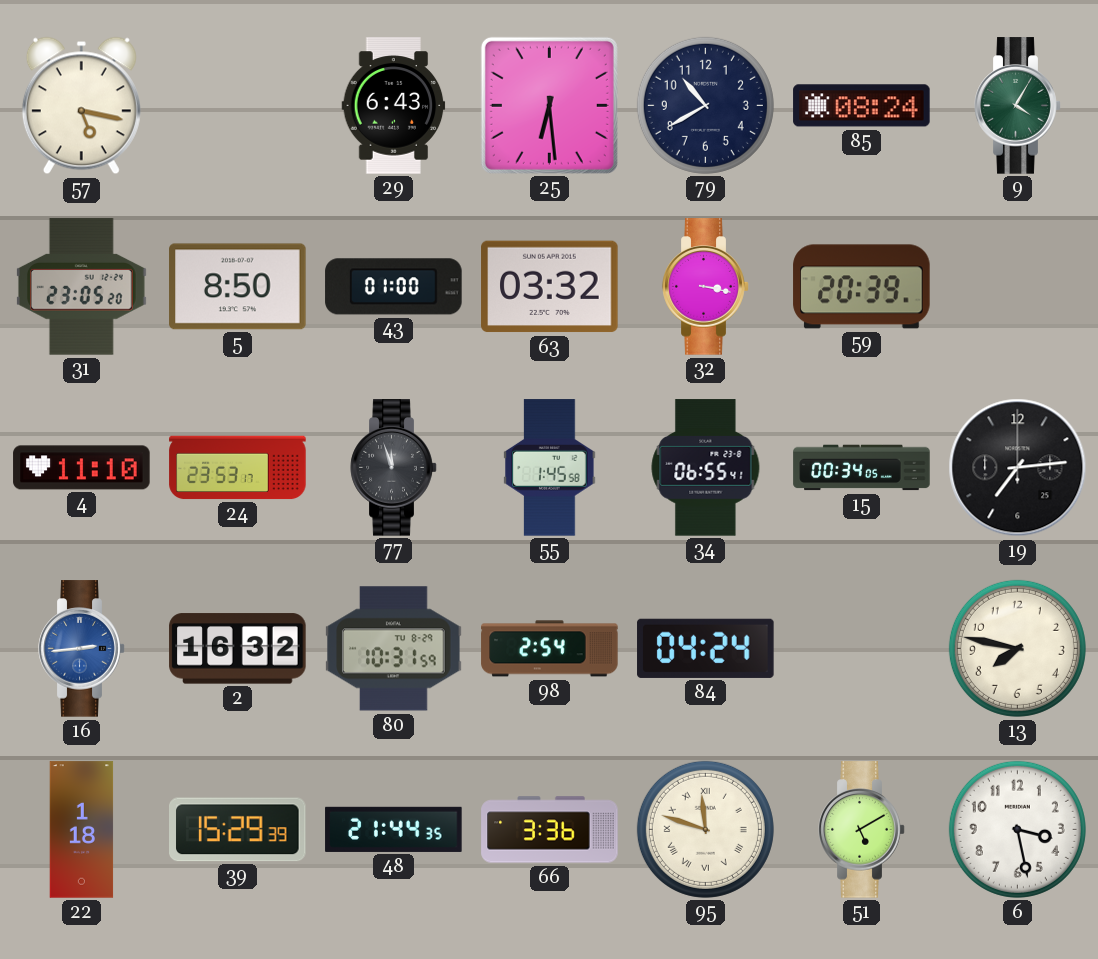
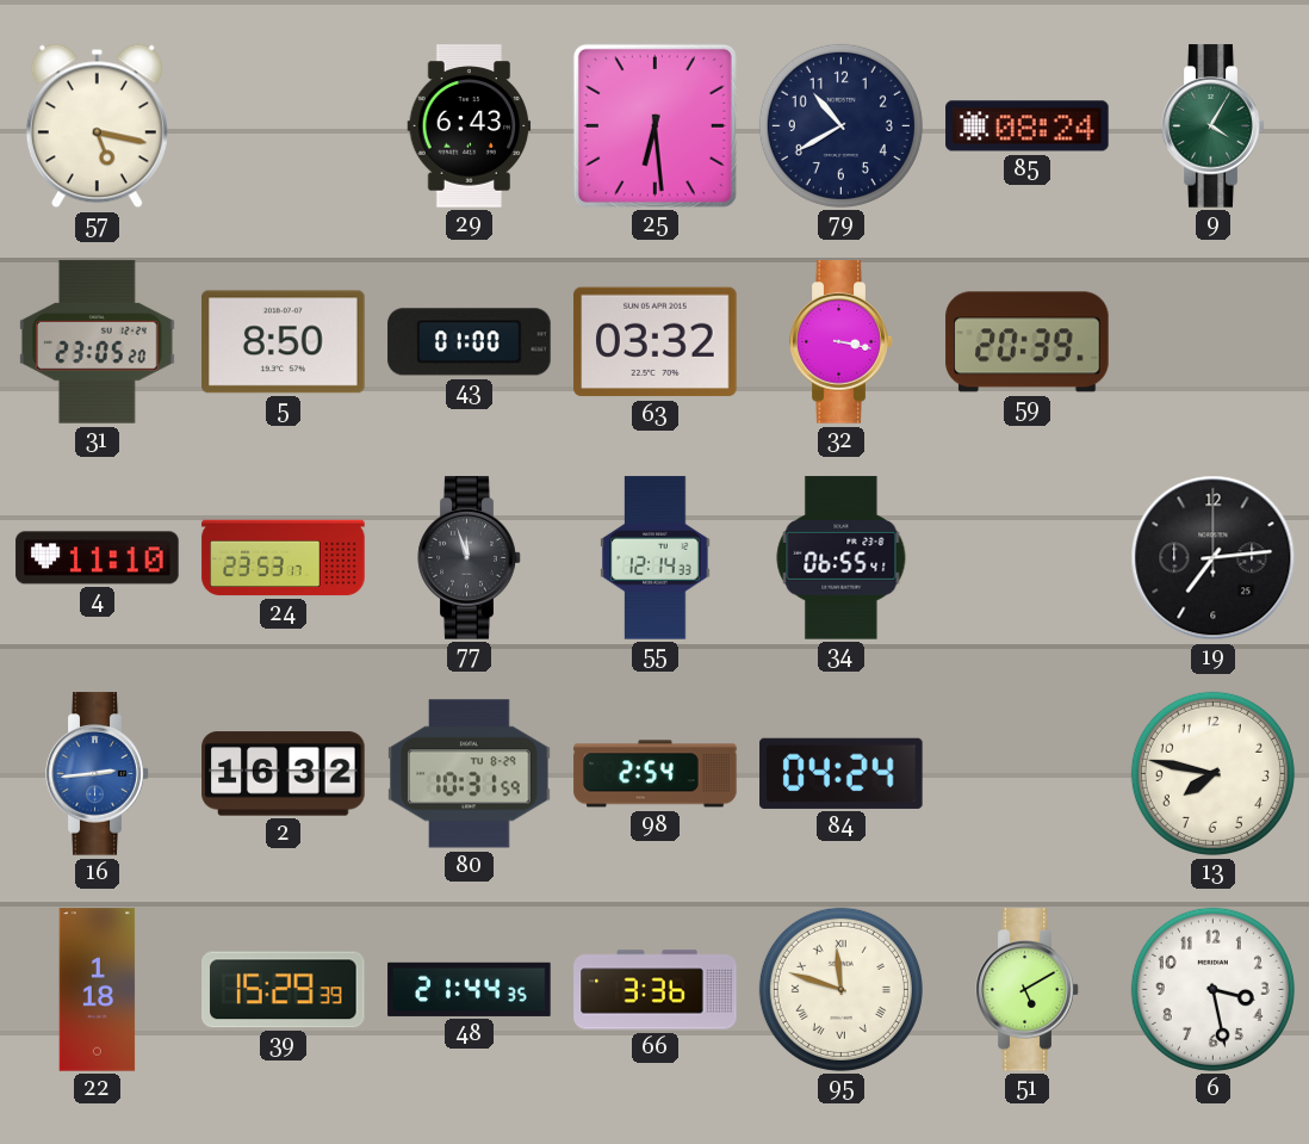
55: 1:45 -> 12:14
15: 00:34 -> none
